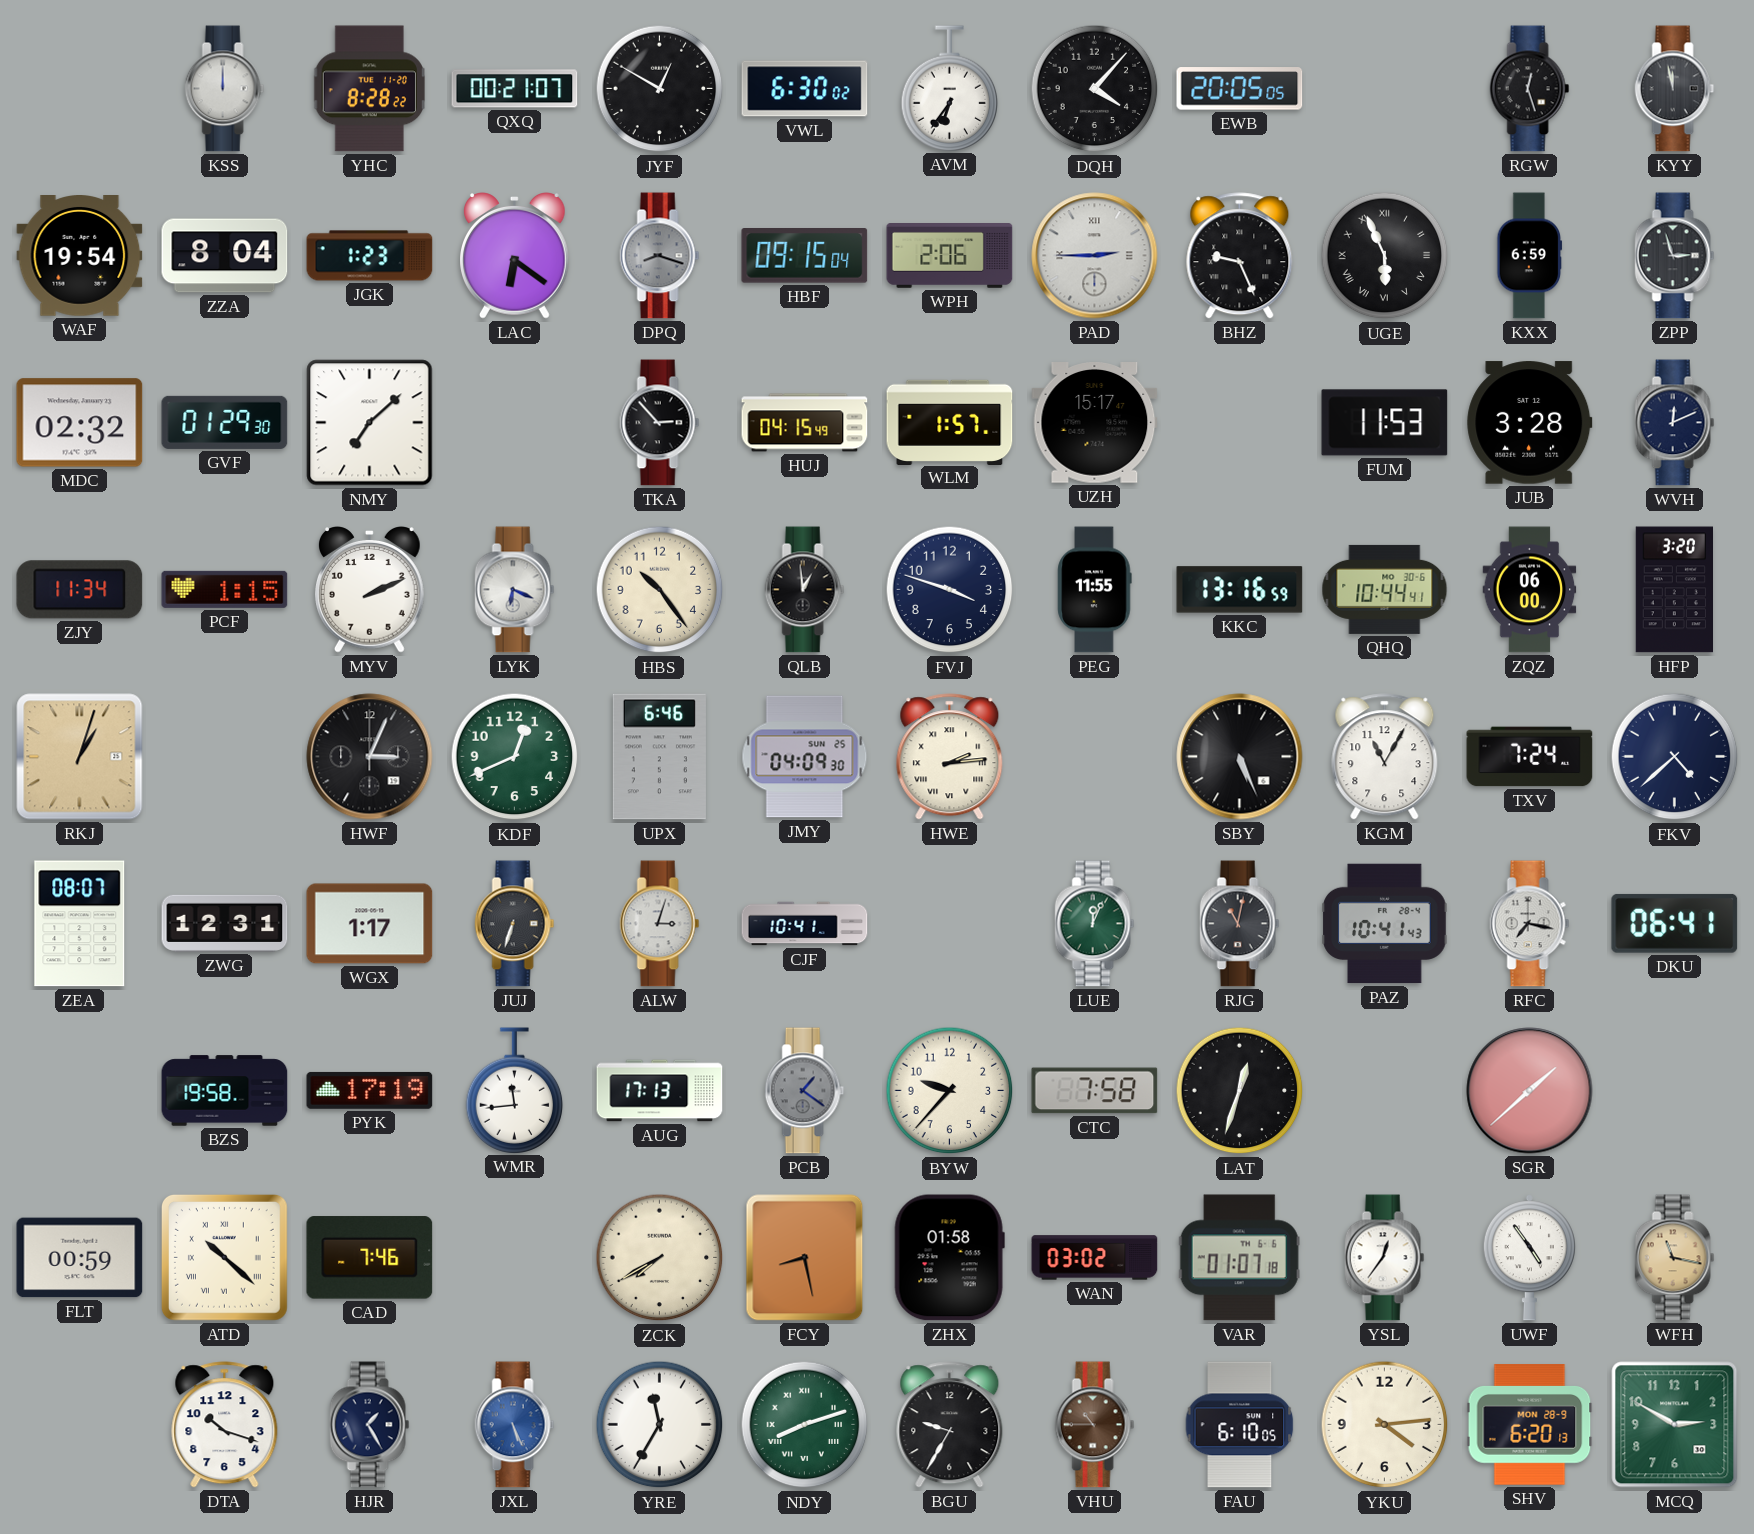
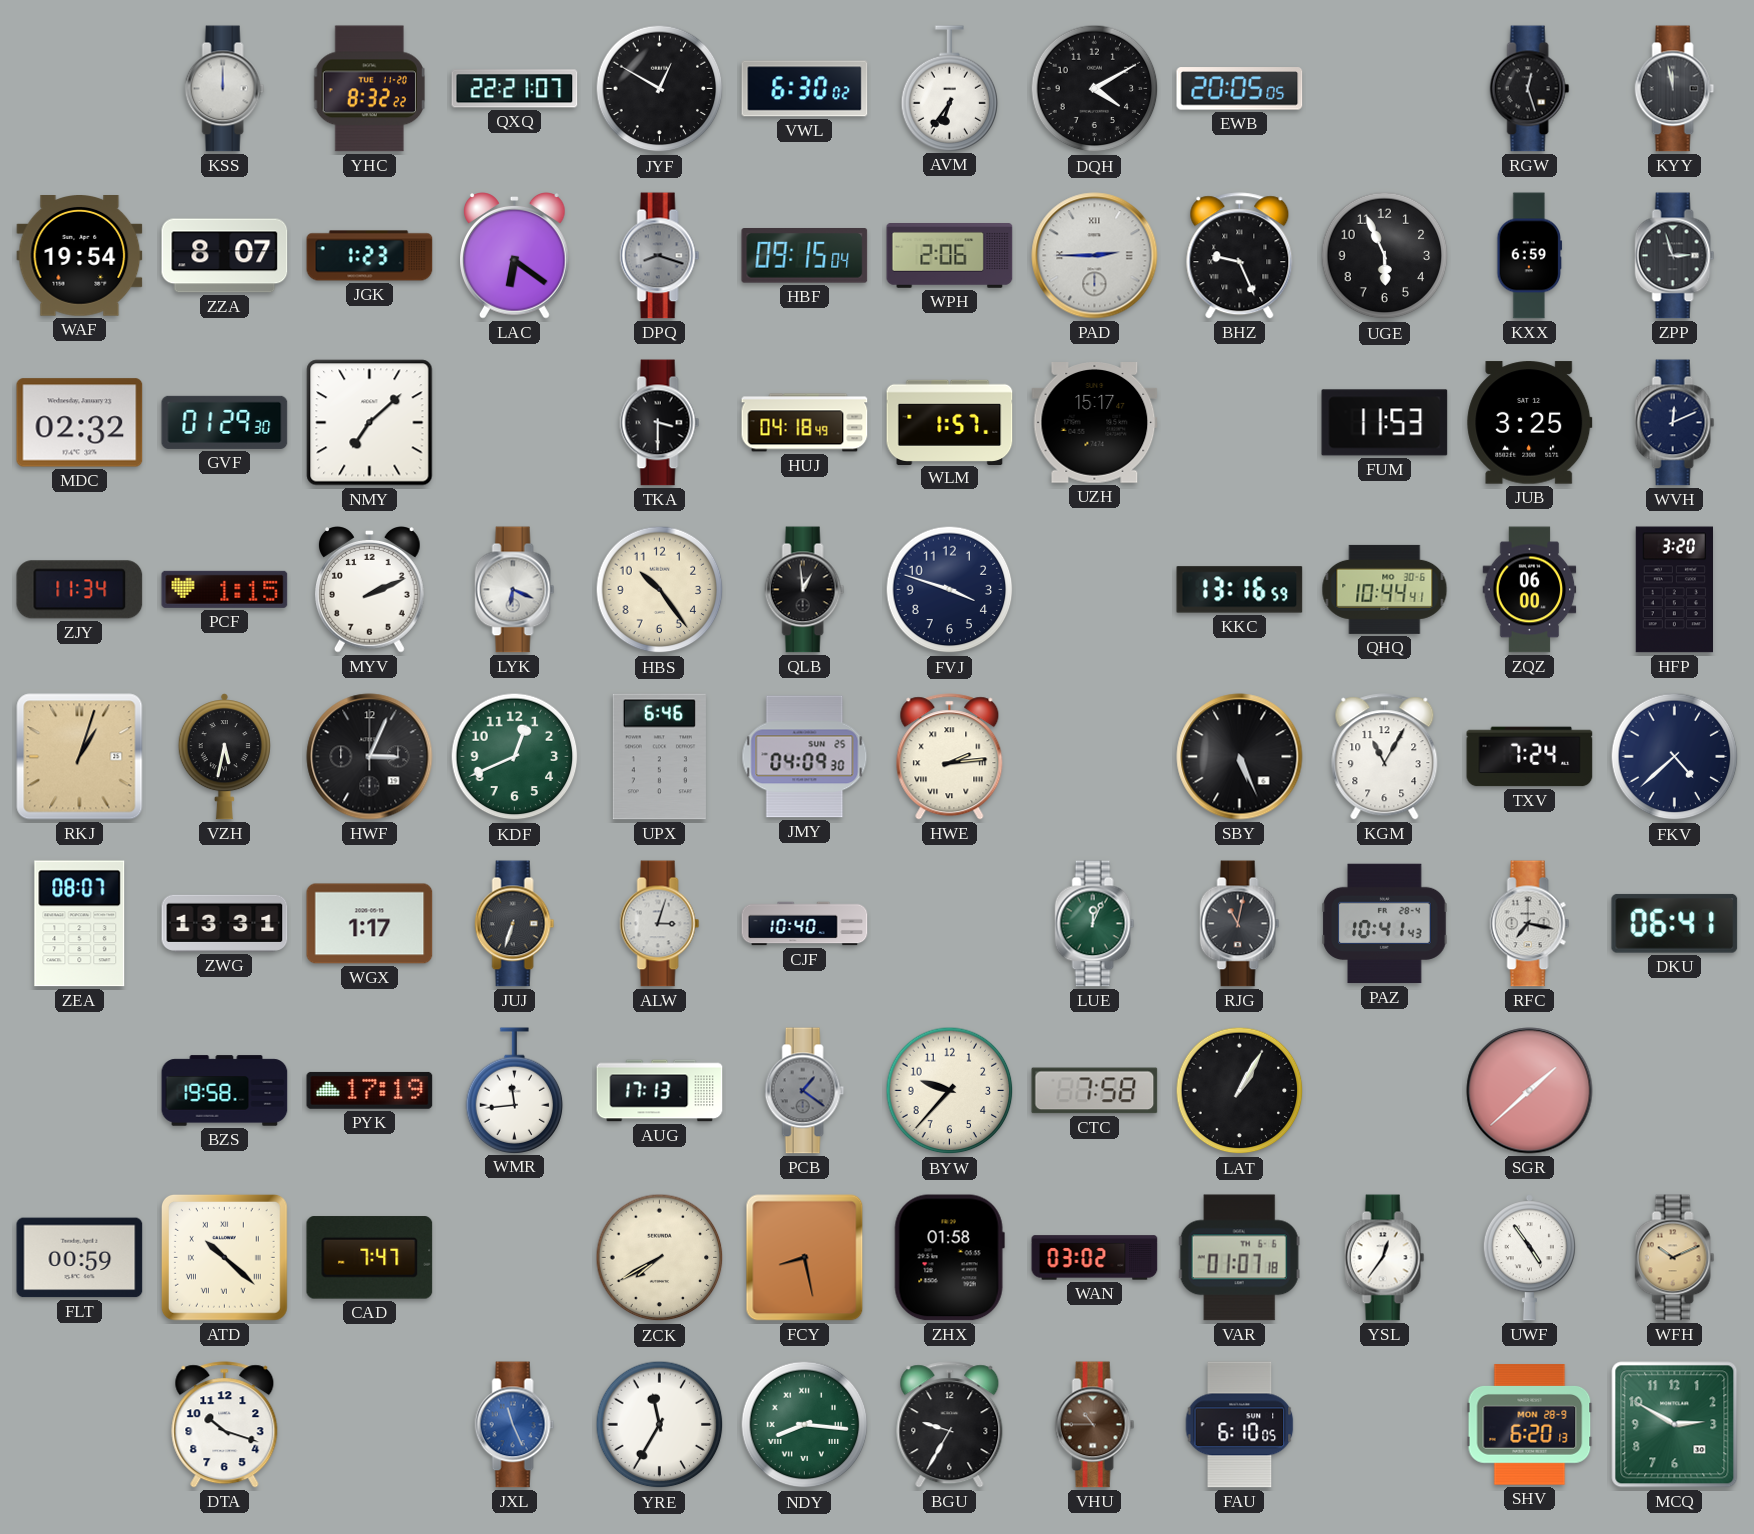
YHC: 8:28 -> 8:32
QXQ: 00:21 -> 22:21
DQH: 4:07 -> 4:10
ZZA: 8:04 -> 8:07
UGE numerals: Roman -> Arabic
TKA: 2:53 -> 3:30
HUJ: 04:15 -> 04:18
JUB: 3:28 -> 3:25
PEG: 11:55 -> none
VZH: none -> 5:32
ZWG: 12:31 -> 13:31
CJF: 10:41 -> 10:40
LAT: 12:33 -> 1:05
CAD: 7:46 -> 7:47
WFH: 11:17 -> 10:11
HJR: 1:25 -> none
JXL: 5:26 -> 11:26
NDY: 8:12 -> 8:16
YKU: 4:14 -> none
